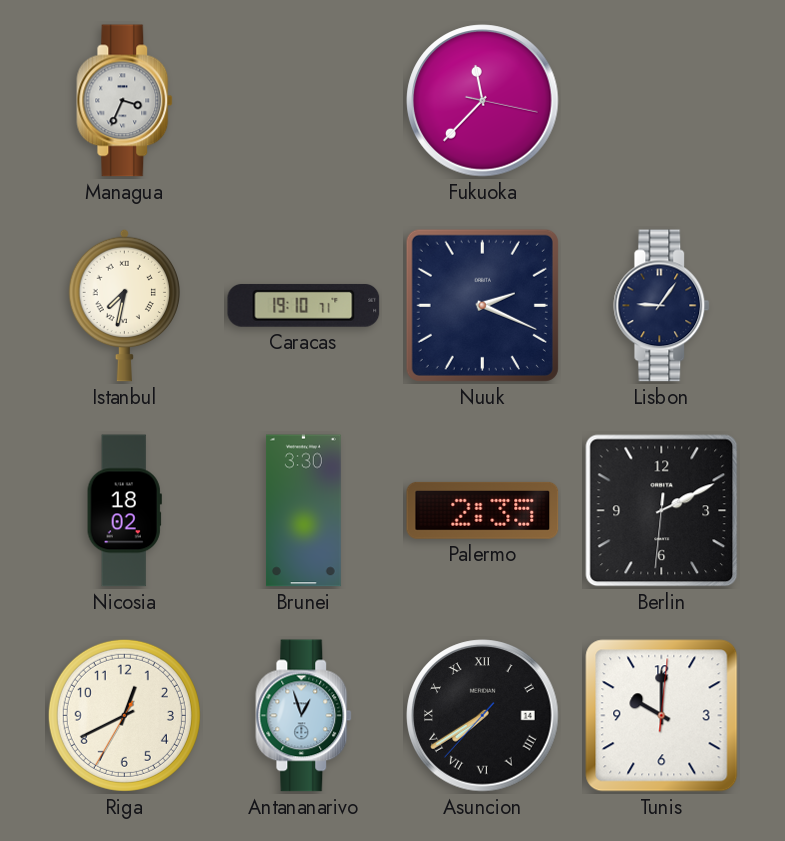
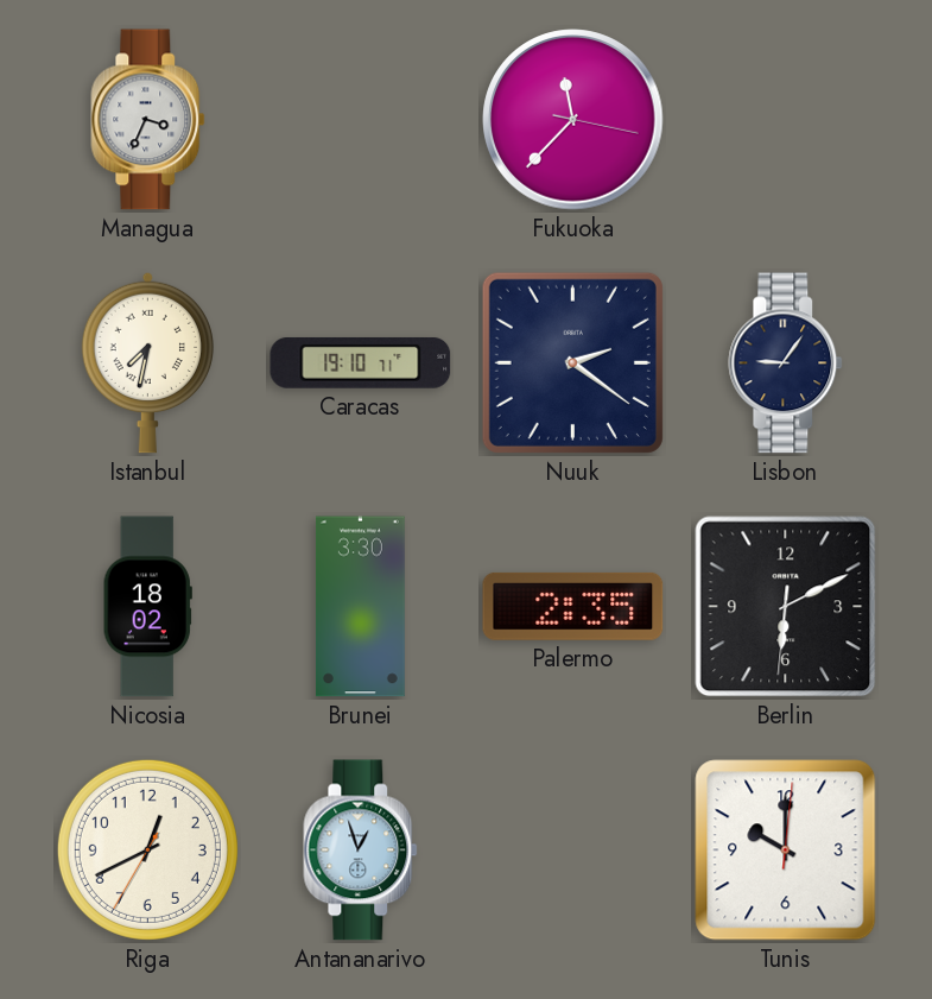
Nuuk: 2:19 -> 2:21
Berlin: 2:10 -> 6:10
Asuncion: 7:39 -> none
